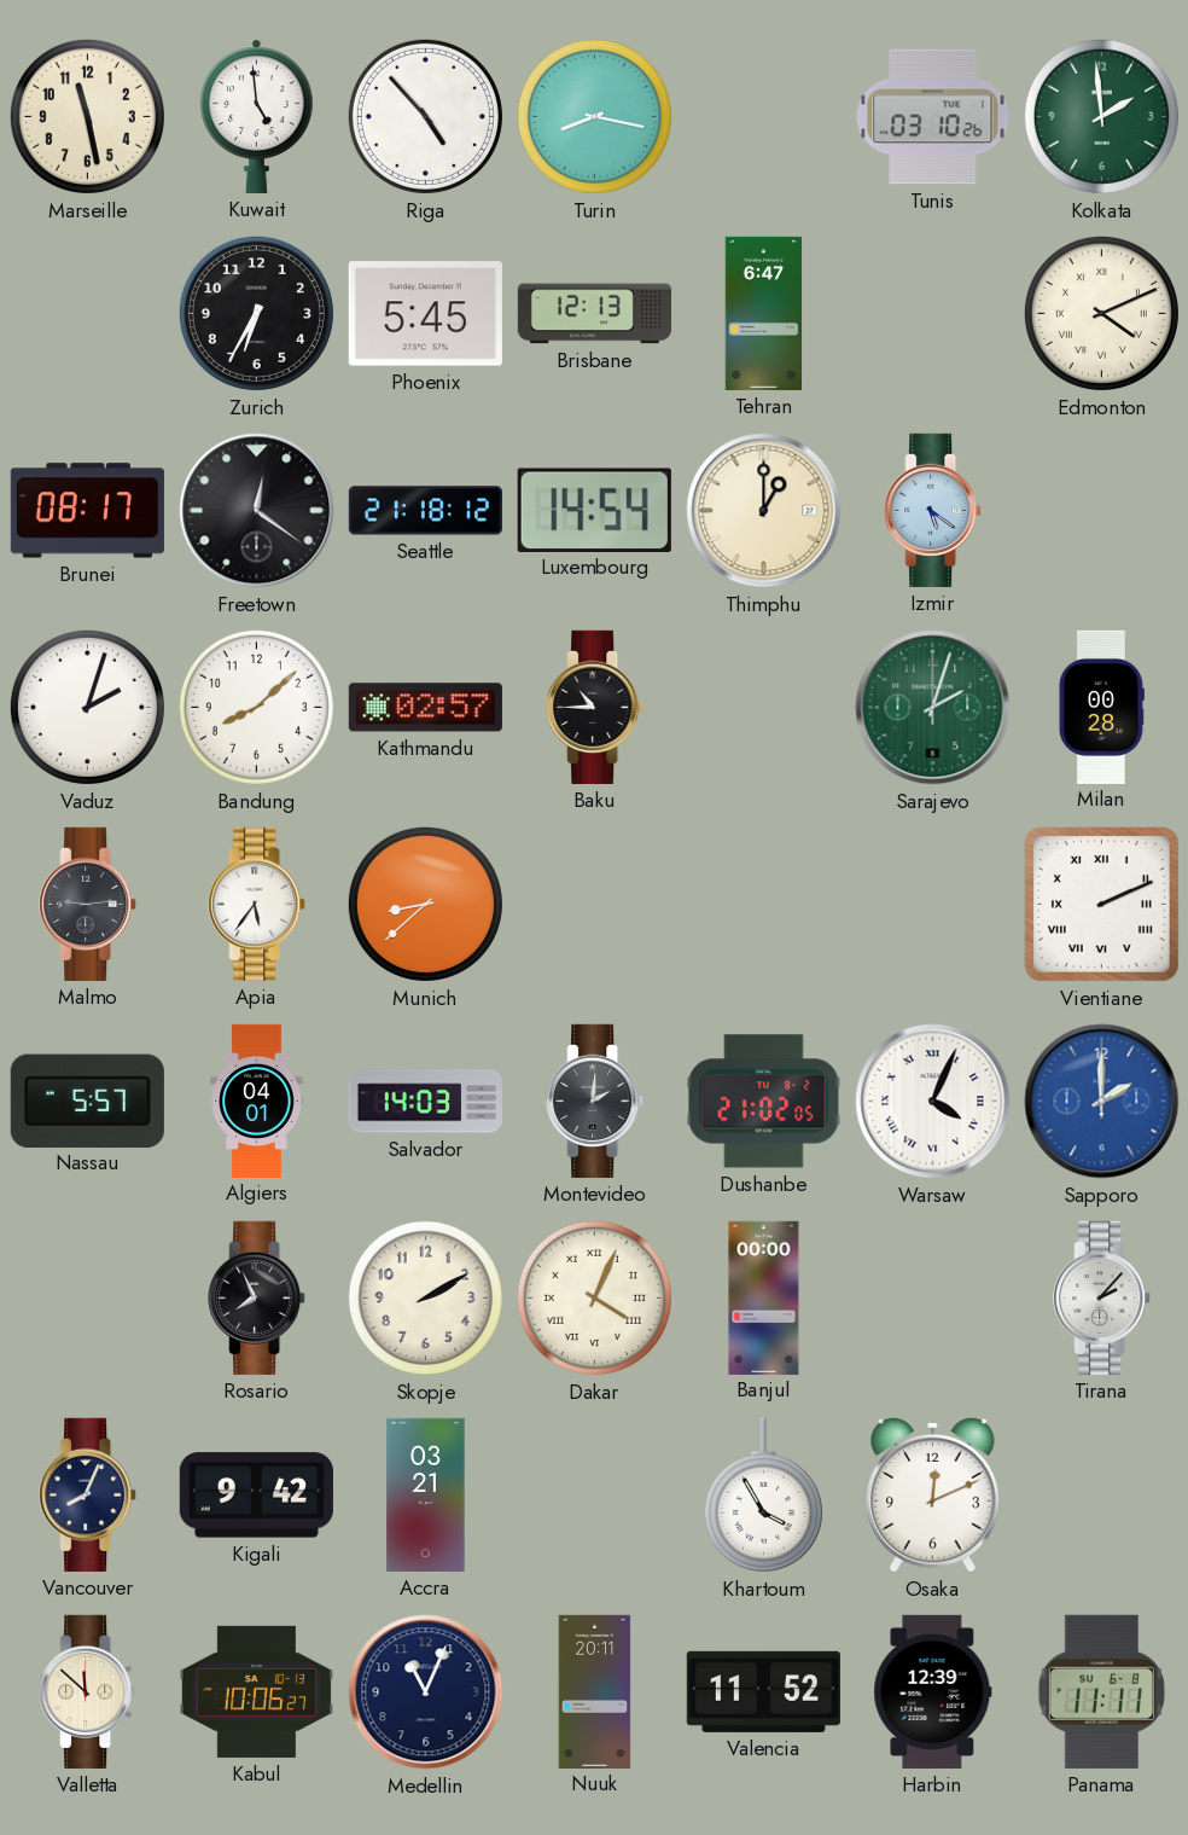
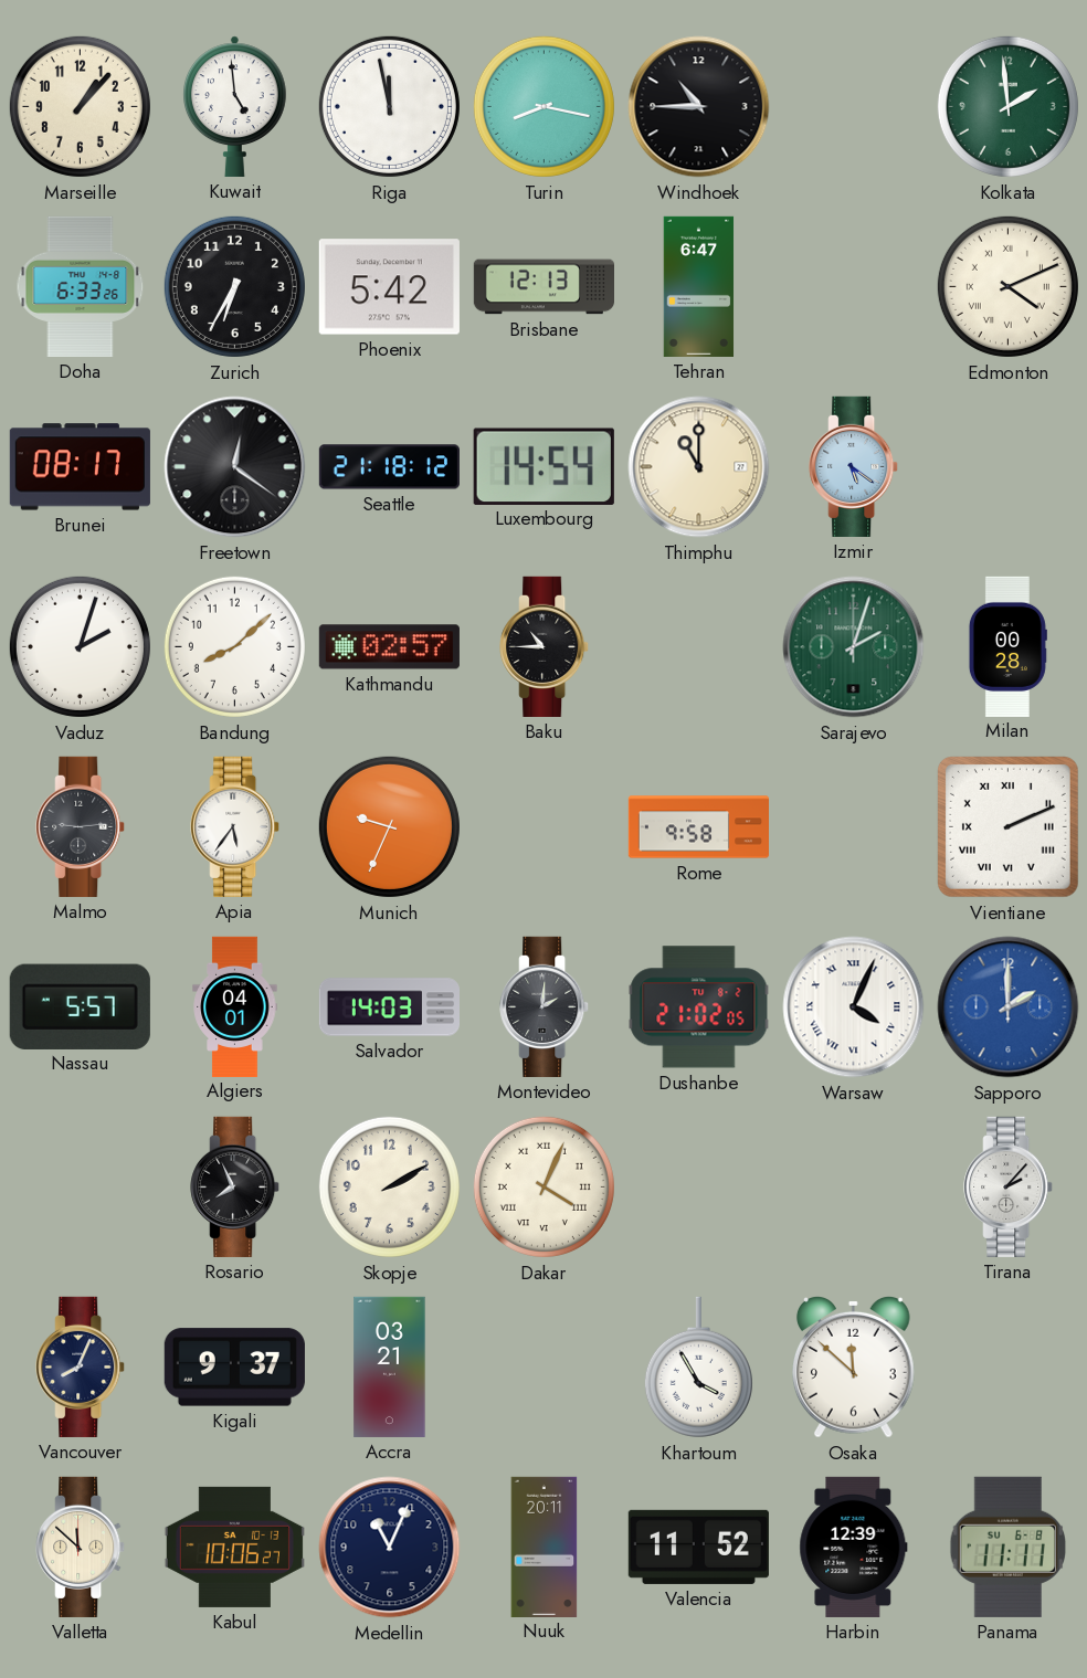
Marseille: 11:28 -> 1:07
Riga: 4:53 -> 11:58
Windhoek: none -> 10:45
Tunis: 03:10 -> none
Doha: none -> 6:33
Phoenix: 5:45 -> 5:42
Thimphu: 1:00 -> 11:00
Munich: 8:38 -> 9:34
Rome: none -> 9:58
Banjul: 00:00 -> none
Kigali: 9:42 -> 9:37
Osaka: 12:11 -> 11:52
